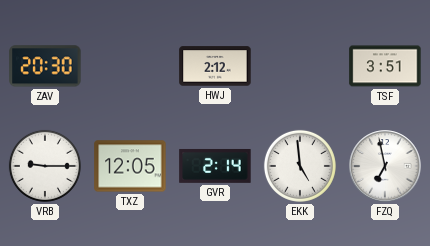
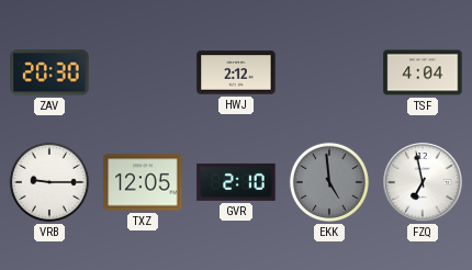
TSF: 3:51 -> 4:04
GVR: 2:14 -> 2:10
EKK dial: white -> grey
